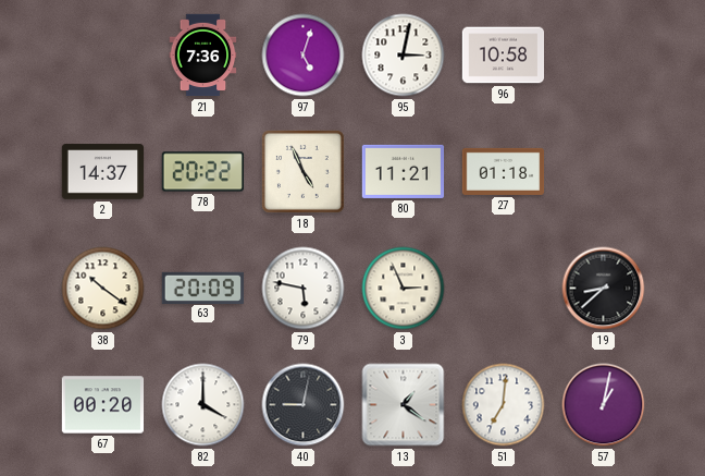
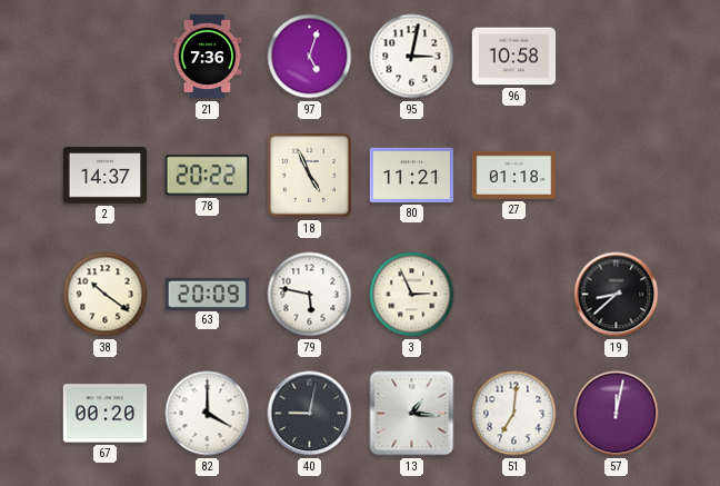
13: 1:21 -> 1:16
57: 1:02 -> 12:02
